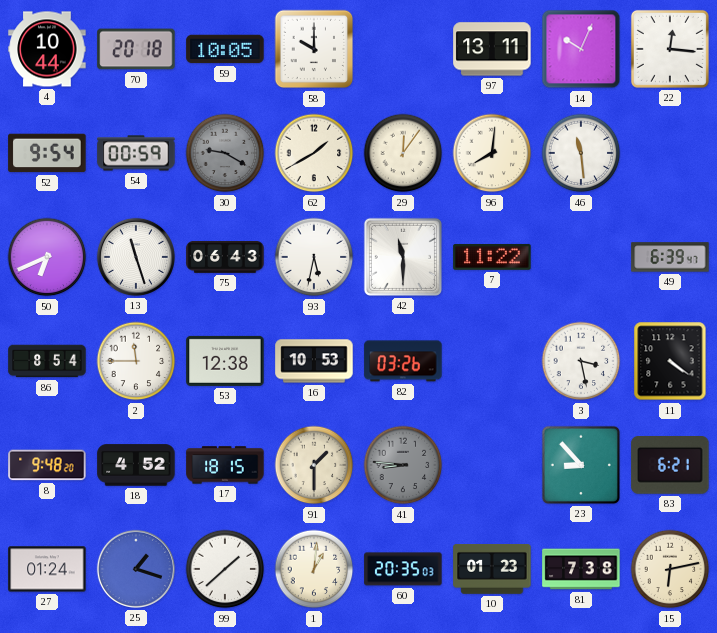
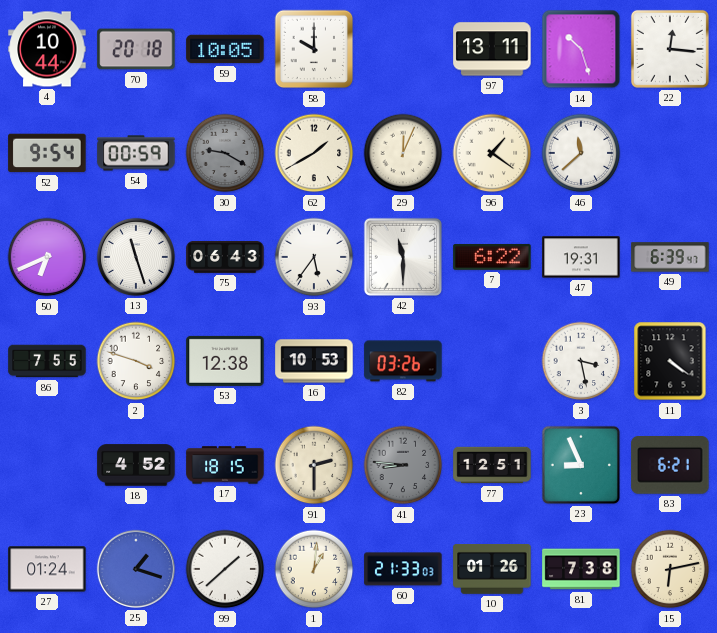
14: 10:04 -> 10:27
29: 12:06 -> 12:04
96: 8:01 -> 1:21
46: 11:29 -> 11:38
93: 5:32 -> 5:36
7: 11:22 -> 6:22
47: none -> 19:31
86: 8:54 -> 7:55
2: 11:45 -> 3:48
8: 9:48 -> none
91: 1:30 -> 2:30
77: none -> 12:51
23: 8:53 -> 8:56
60: 20:35 -> 21:33
10: 01:23 -> 01:26
